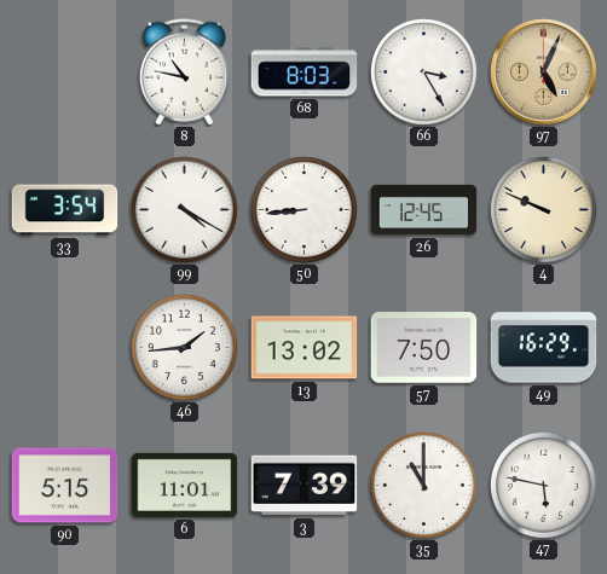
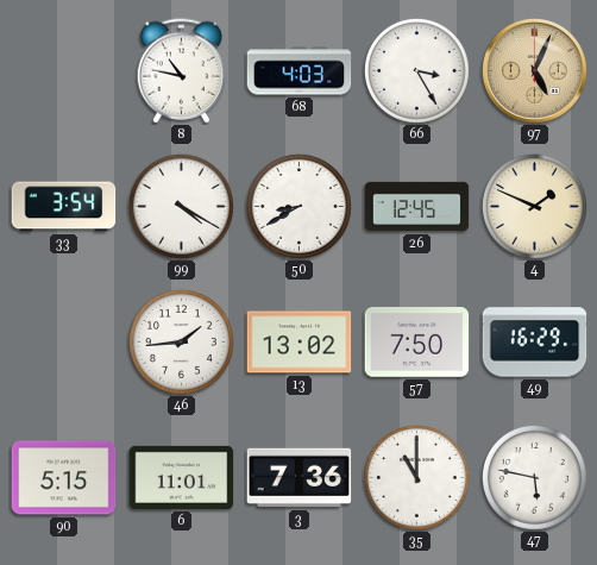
68: 8:03 -> 4:03
50: 8:44 -> 8:40
4: 9:49 -> 1:49
3: 7:39 -> 7:36
